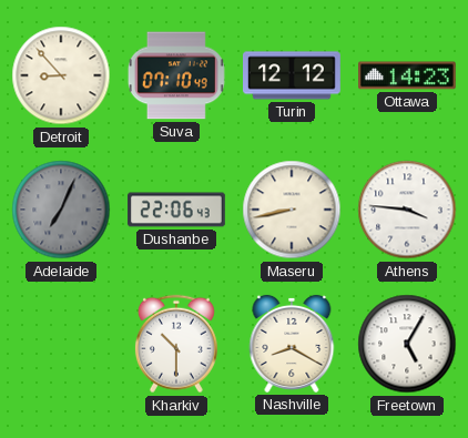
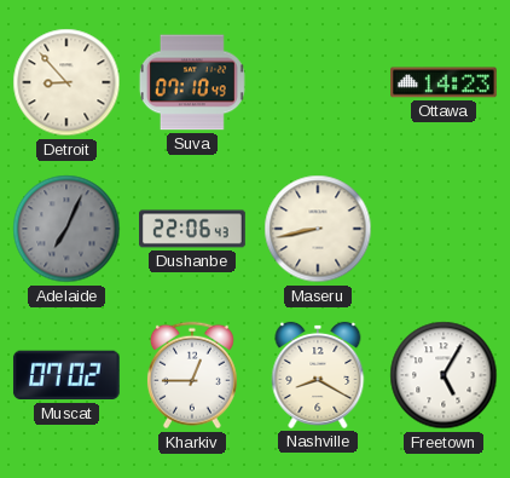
Turin: 12:12 -> none
Athens: 3:46 -> none
Muscat: none -> 07:02
Kharkiv: 10:30 -> 12:45
